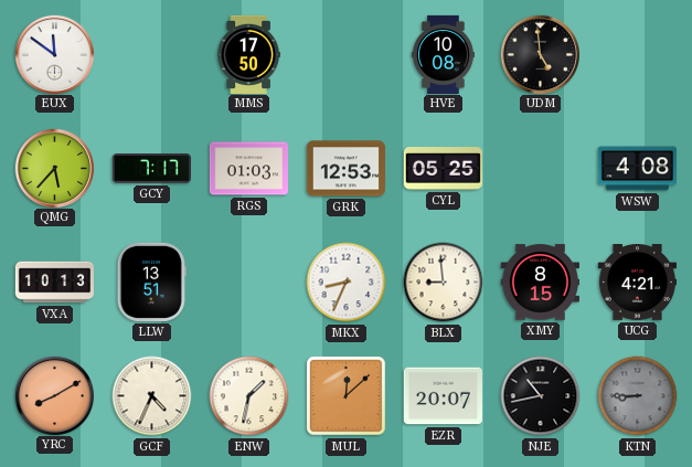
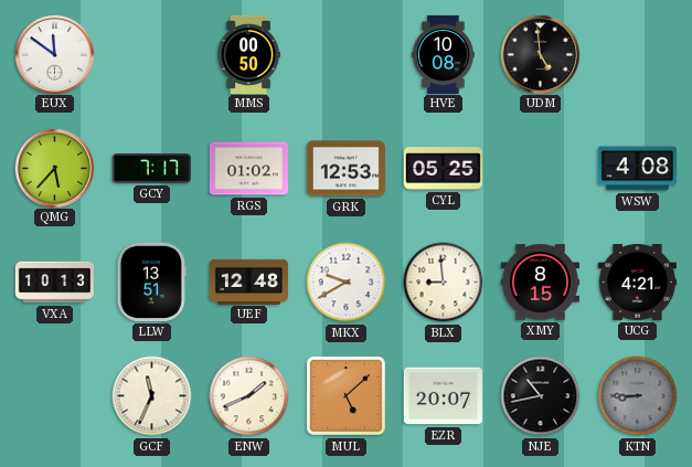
MMS: 17:50 -> 00:50
RGS: 01:03 -> 01:02
UEF: none -> 12:48
MKX: 8:34 -> 9:40
YRC: 8:10 -> none
GCF: 4:34 -> 11:34
ENW: 1:32 -> 1:41
MUL: 12:08 -> 5:08
